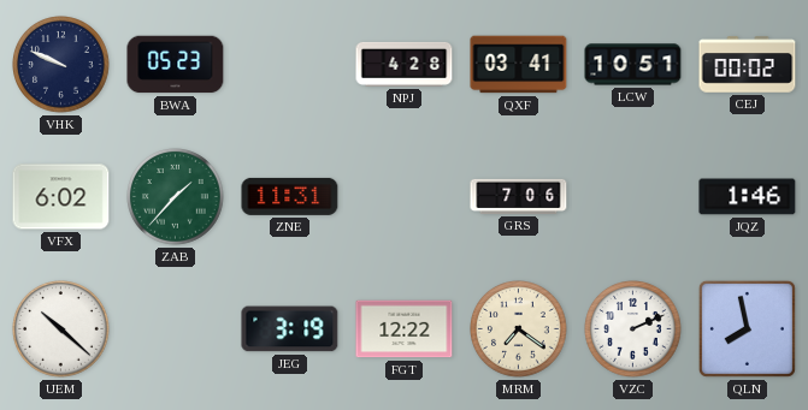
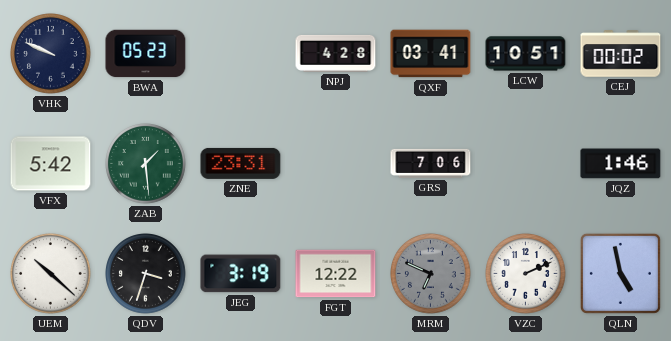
VFX: 6:02 -> 5:42
ZAB: 1:37 -> 1:29
ZNE: 11:31 -> 23:31
QDV: none -> 3:33
MRM: 7:21 -> 6:49
MRM dial: cream -> grey
QLN: 7:58 -> 4:58
